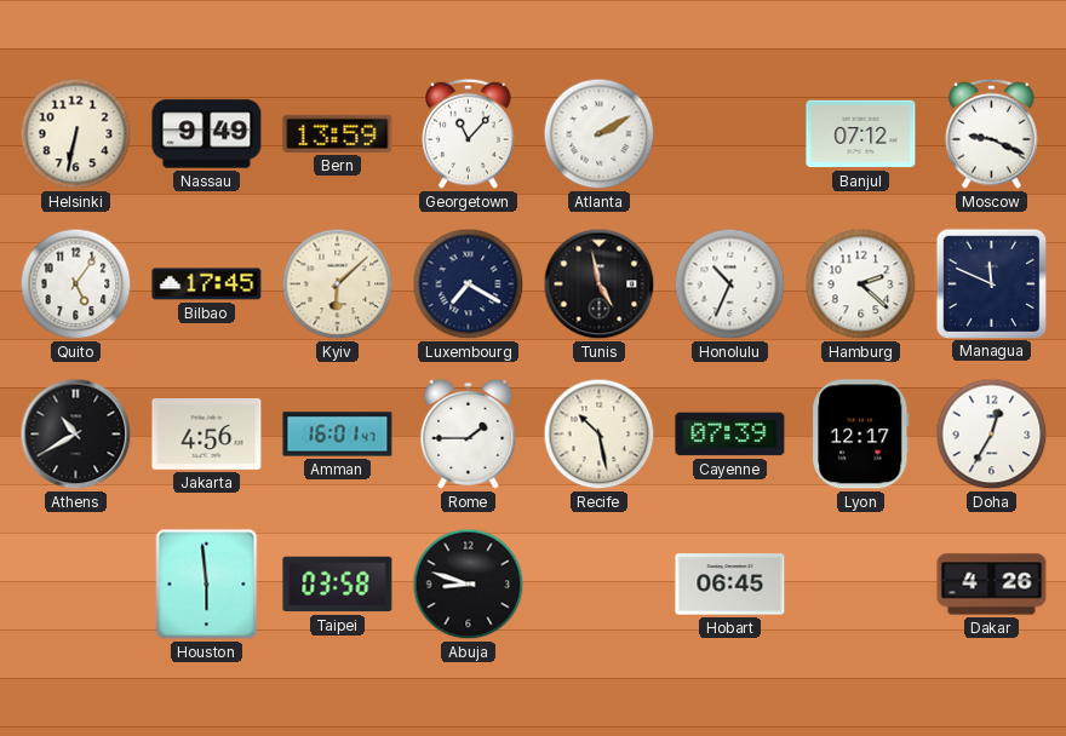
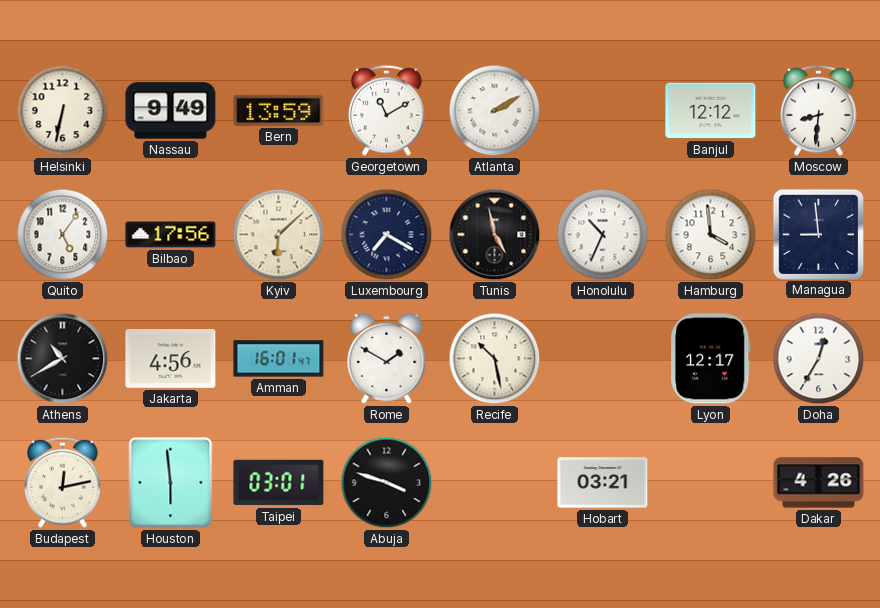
Georgetown: 11:07 -> 11:10
Banjul: 07:12 -> 12:12
Moscow: 9:19 -> 8:31
Bilbao: 17:45 -> 17:56
Hamburg: 2:22 -> 3:59
Managua: 11:49 -> 8:59
Rome: 1:45 -> 1:50
Cayenne: 07:39 -> none
Budapest: none -> 12:13
Taipei: 03:58 -> 03:01
Abuja: 8:48 -> 3:48
Hobart: 06:45 -> 03:21
